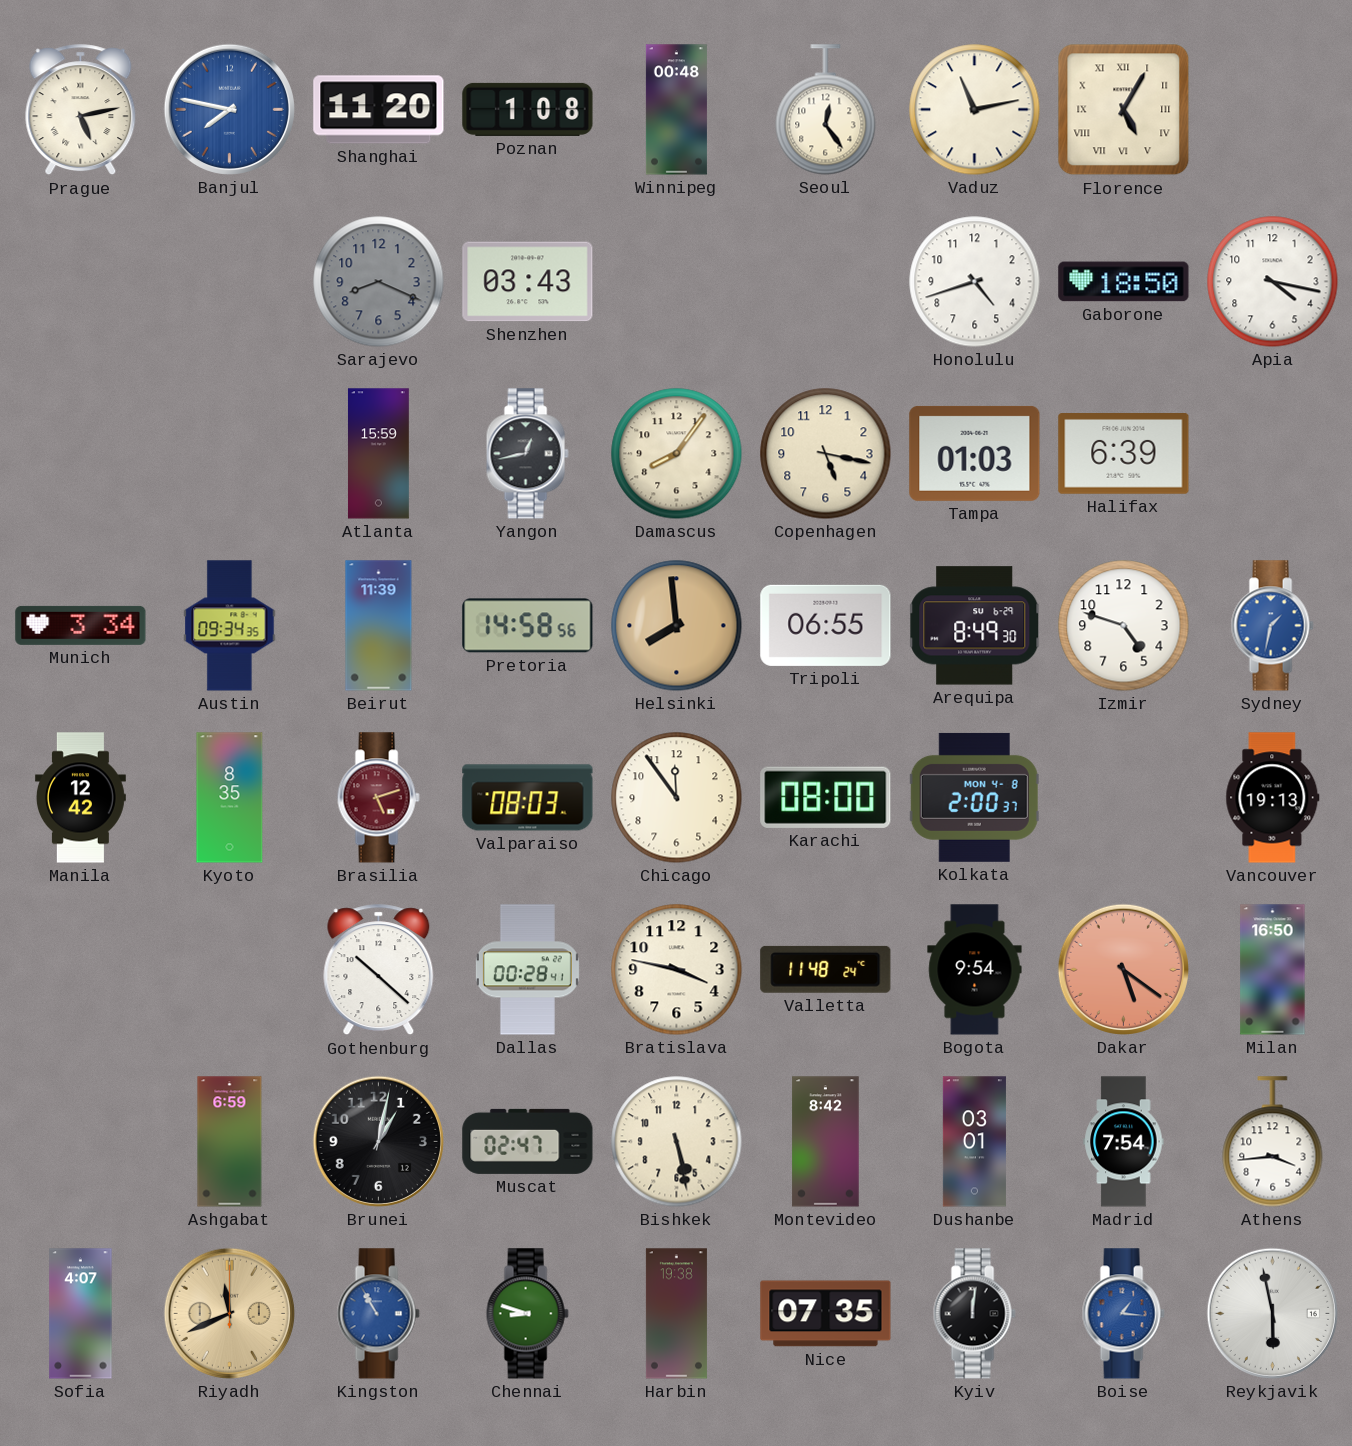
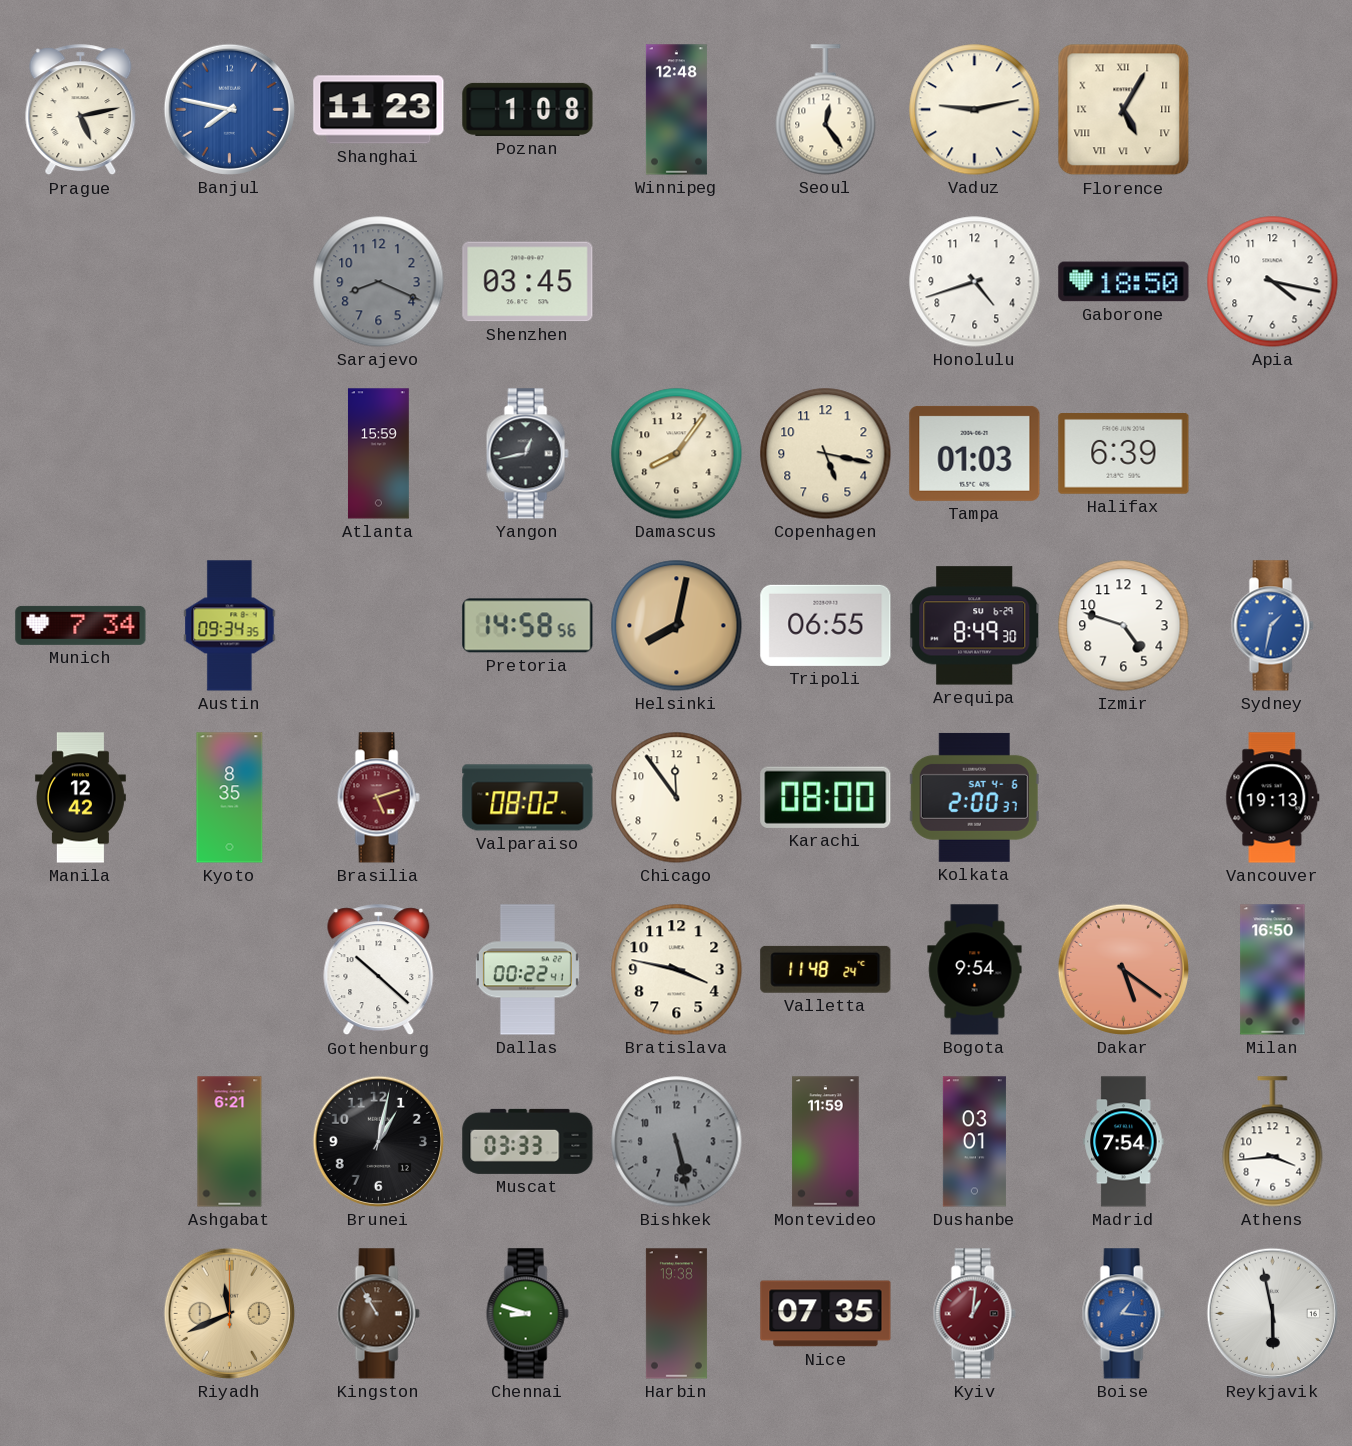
Shanghai: 11:20 -> 11:23
Winnipeg: 00:48 -> 12:48
Vaduz: 11:13 -> 9:13
Shenzhen: 03:43 -> 03:45
Munich: 3:34 -> 7:34
Beirut: 11:39 -> none
Helsinki: 7:59 -> 8:02
Valparaiso: 08:03 -> 08:02
Kolkata date: MON 4-8 -> SAT 4-6
Dallas: 00:28 -> 00:22
Ashgabat: 6:59 -> 6:21
Muscat: 02:47 -> 03:33
Bishkek dial: cream -> grey
Montevideo: 8:42 -> 11:59
Sofia: 4:07 -> none
Kingston dial: blue -> brown
Kyiv: 12:01 -> 1:01
Kyiv dial: black -> burgundy
